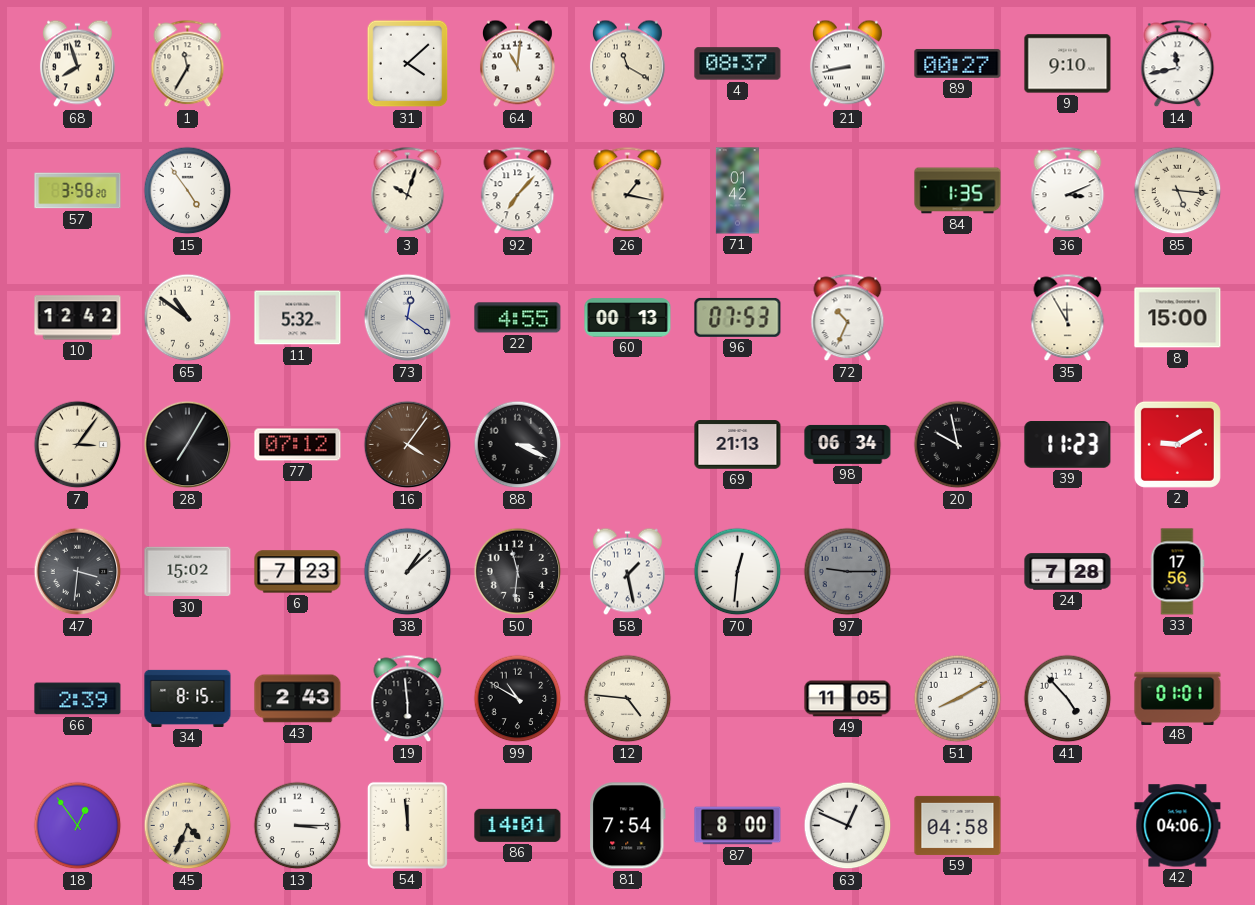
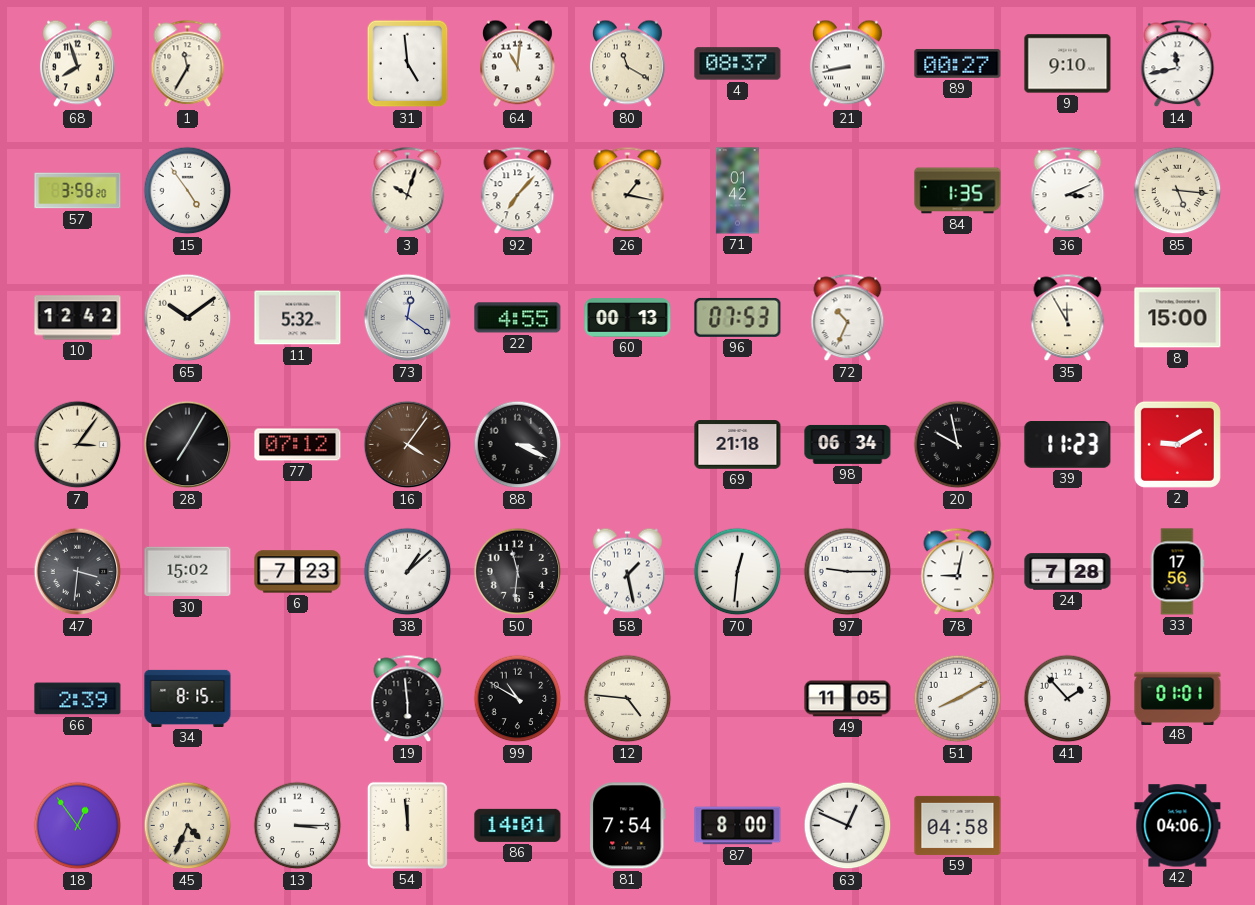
31: 4:08 -> 4:59
65: 10:51 -> 10:09
69: 21:13 -> 21:18
97 dial: grey -> white
78: none -> 9:02
43: 2:43 -> none
41: 4:53 -> 1:53
